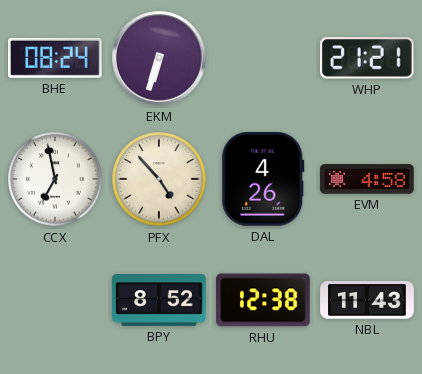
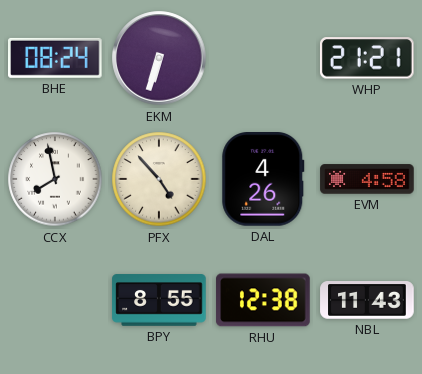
CCX: 6:58 -> 7:58
BPY: 8:52 -> 8:55
